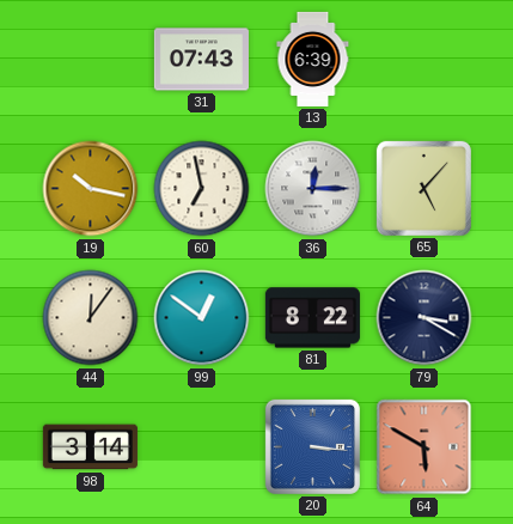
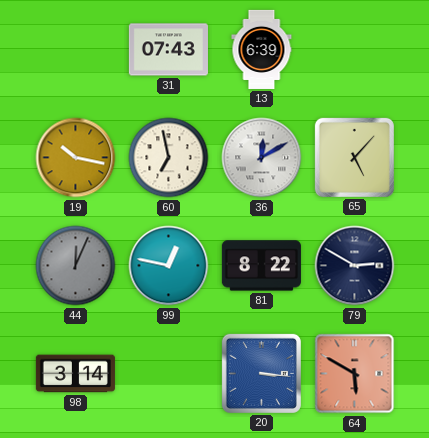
36: 12:15 -> 12:10
44: 12:06 -> 12:04
44 dial: cream -> grey
99: 12:51 -> 12:47
79: 3:20 -> 2:50
